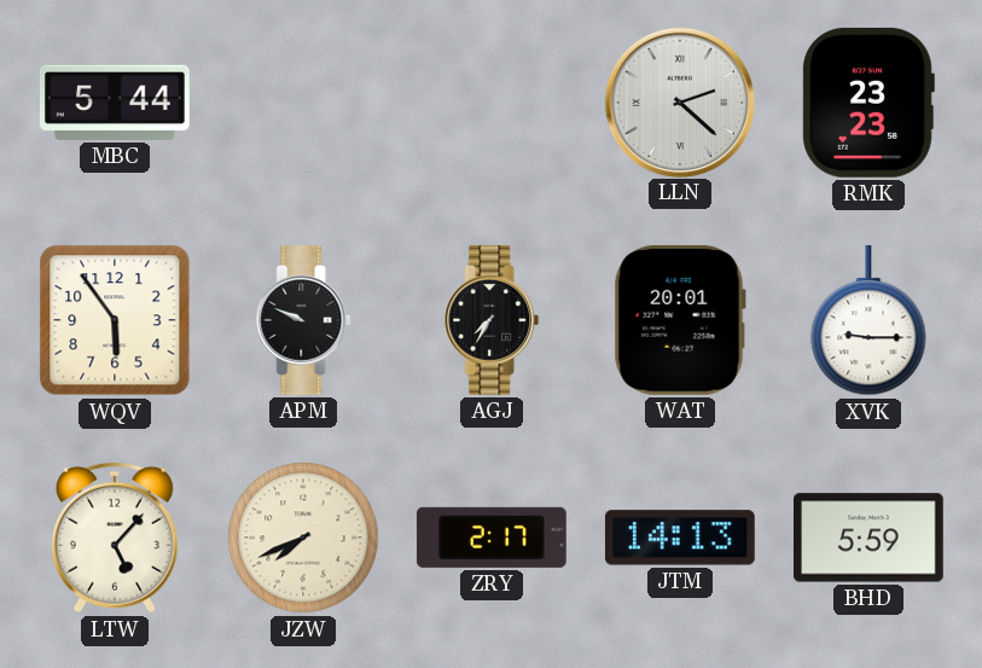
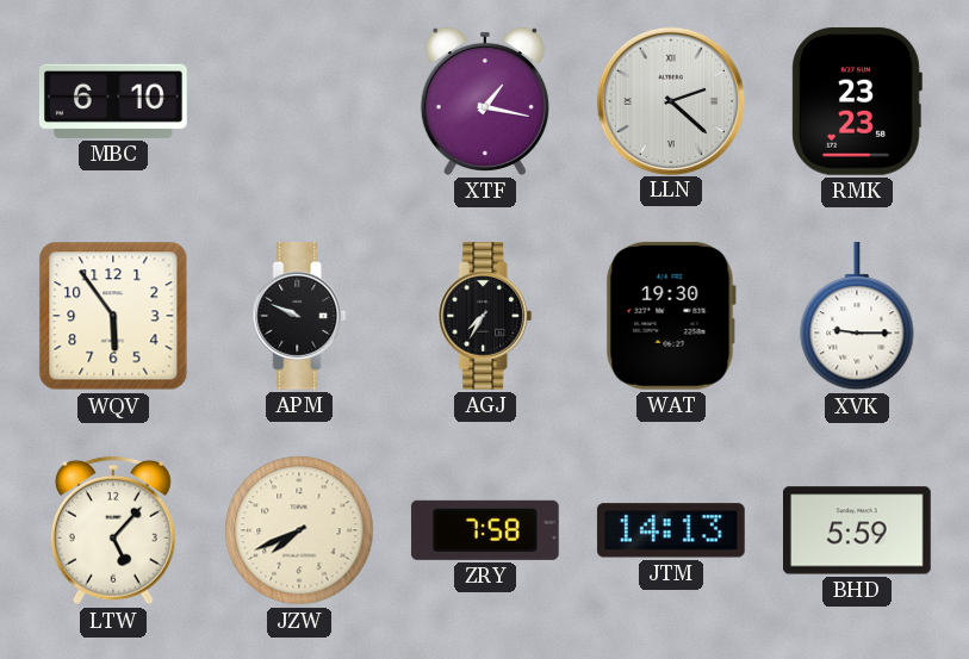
MBC: 5:44 -> 6:10
XTF: none -> 1:17
WAT: 20:01 -> 19:30
ZRY: 2:17 -> 7:58
